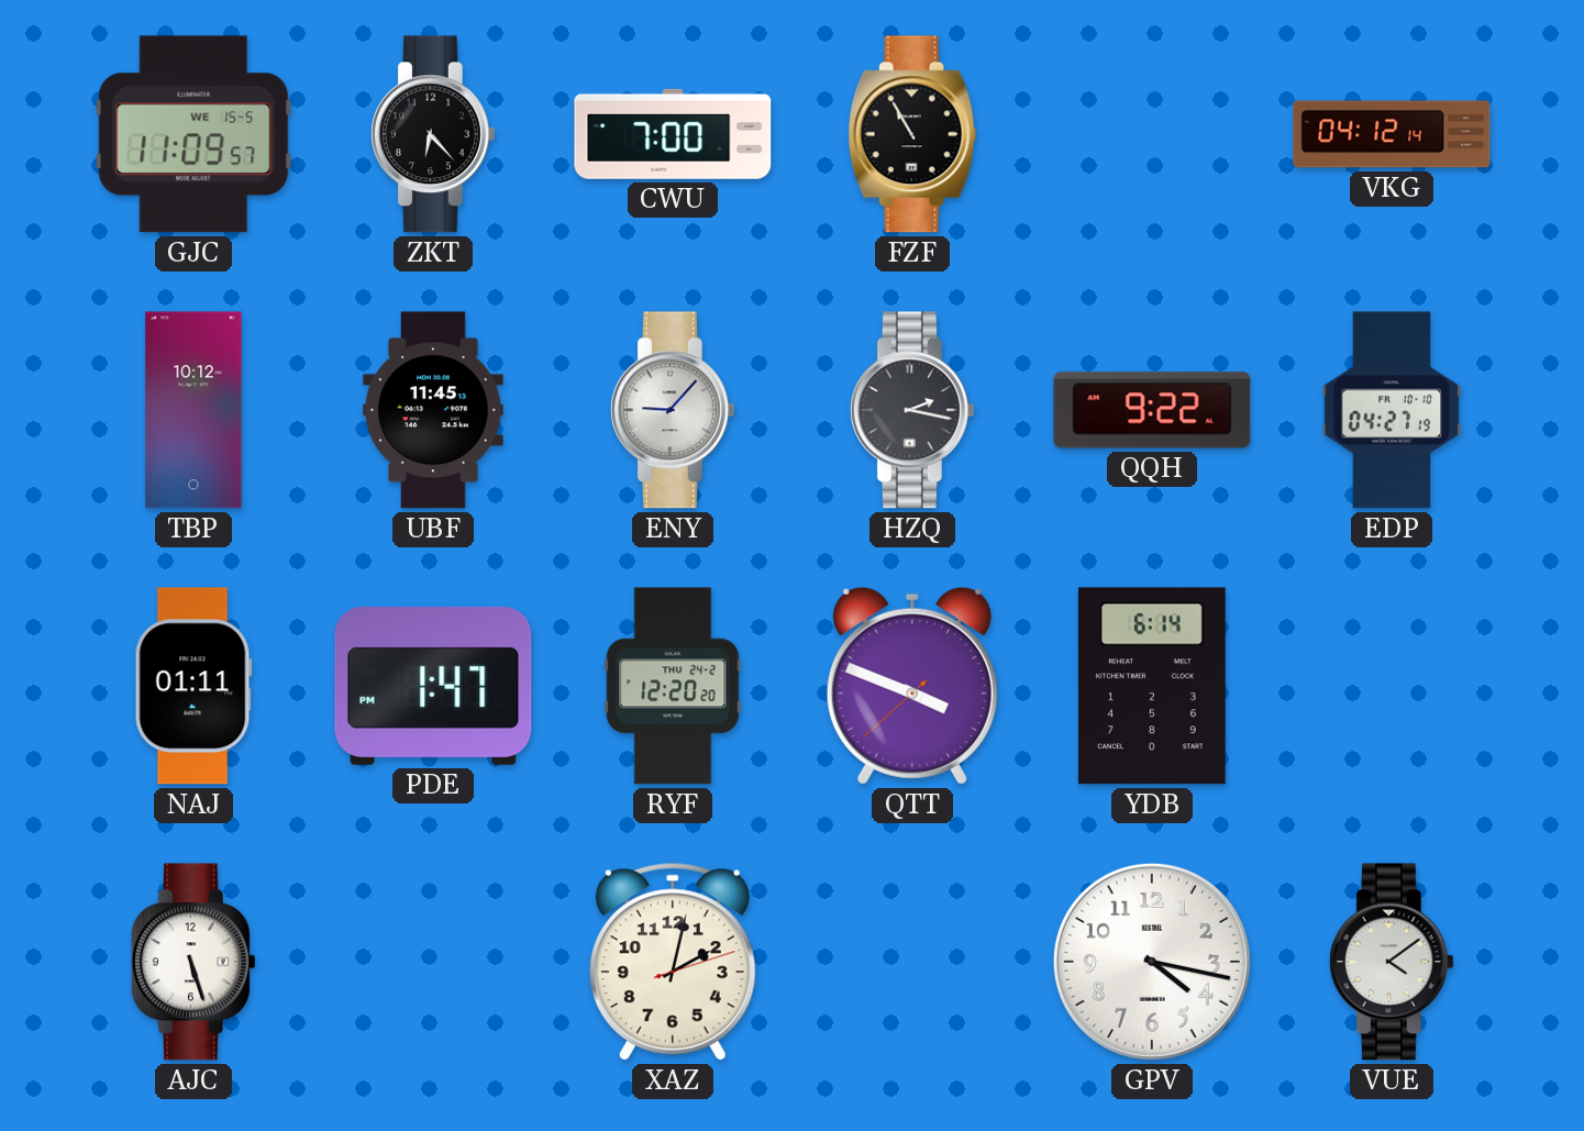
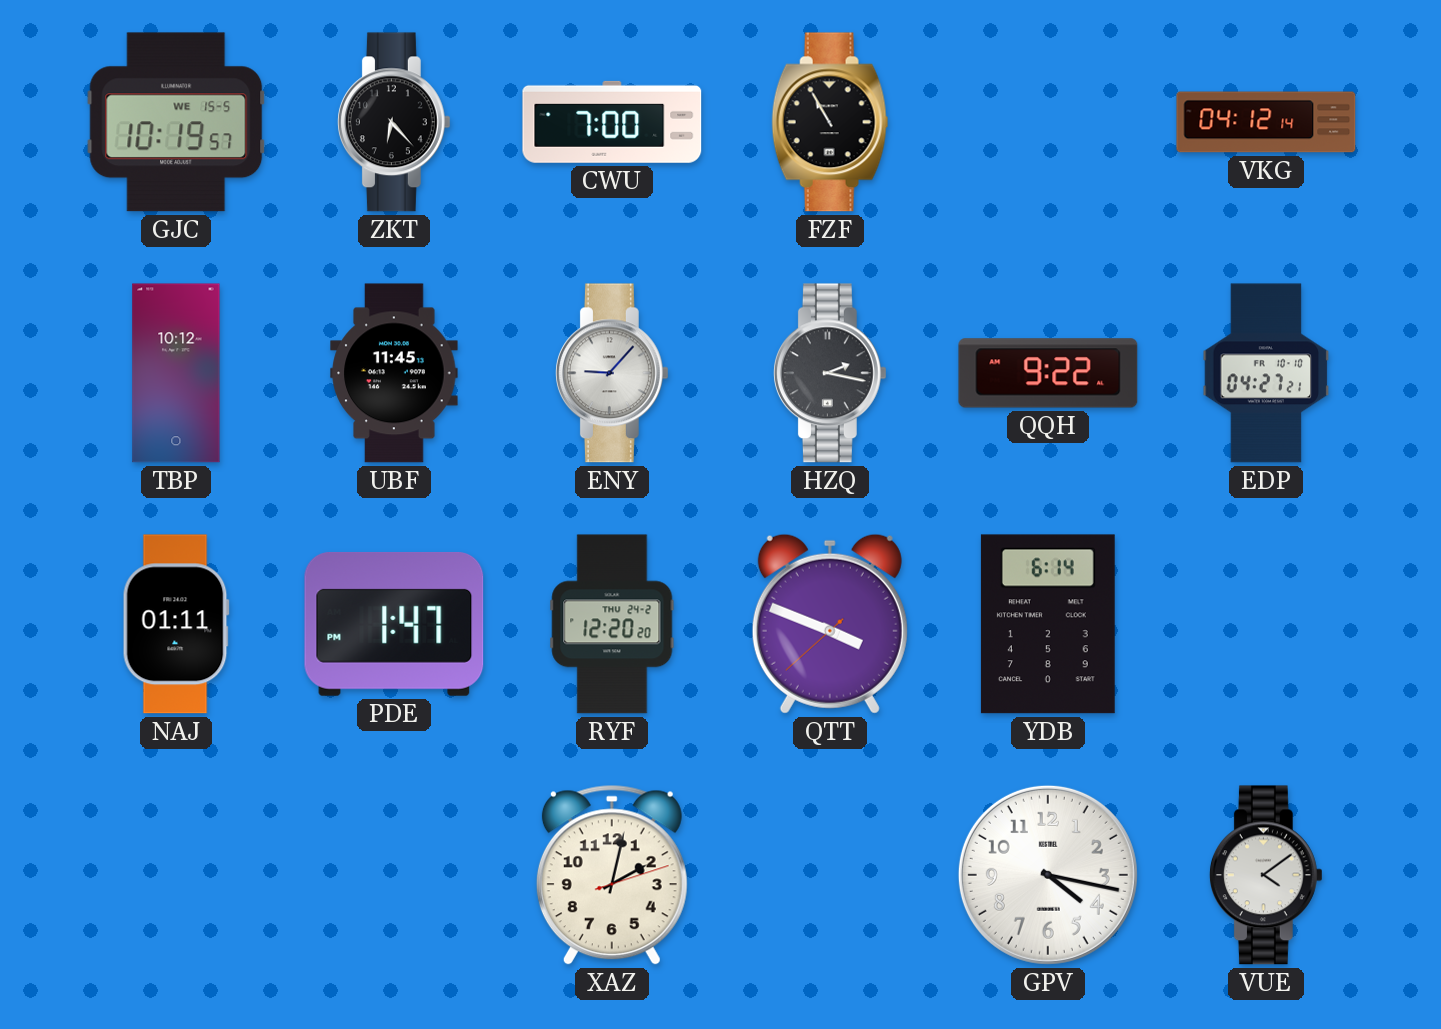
GJC: 11:09 -> 10:19
EDP: 04:27:19 -> 04:27:21
AJC: 5:27 -> none
